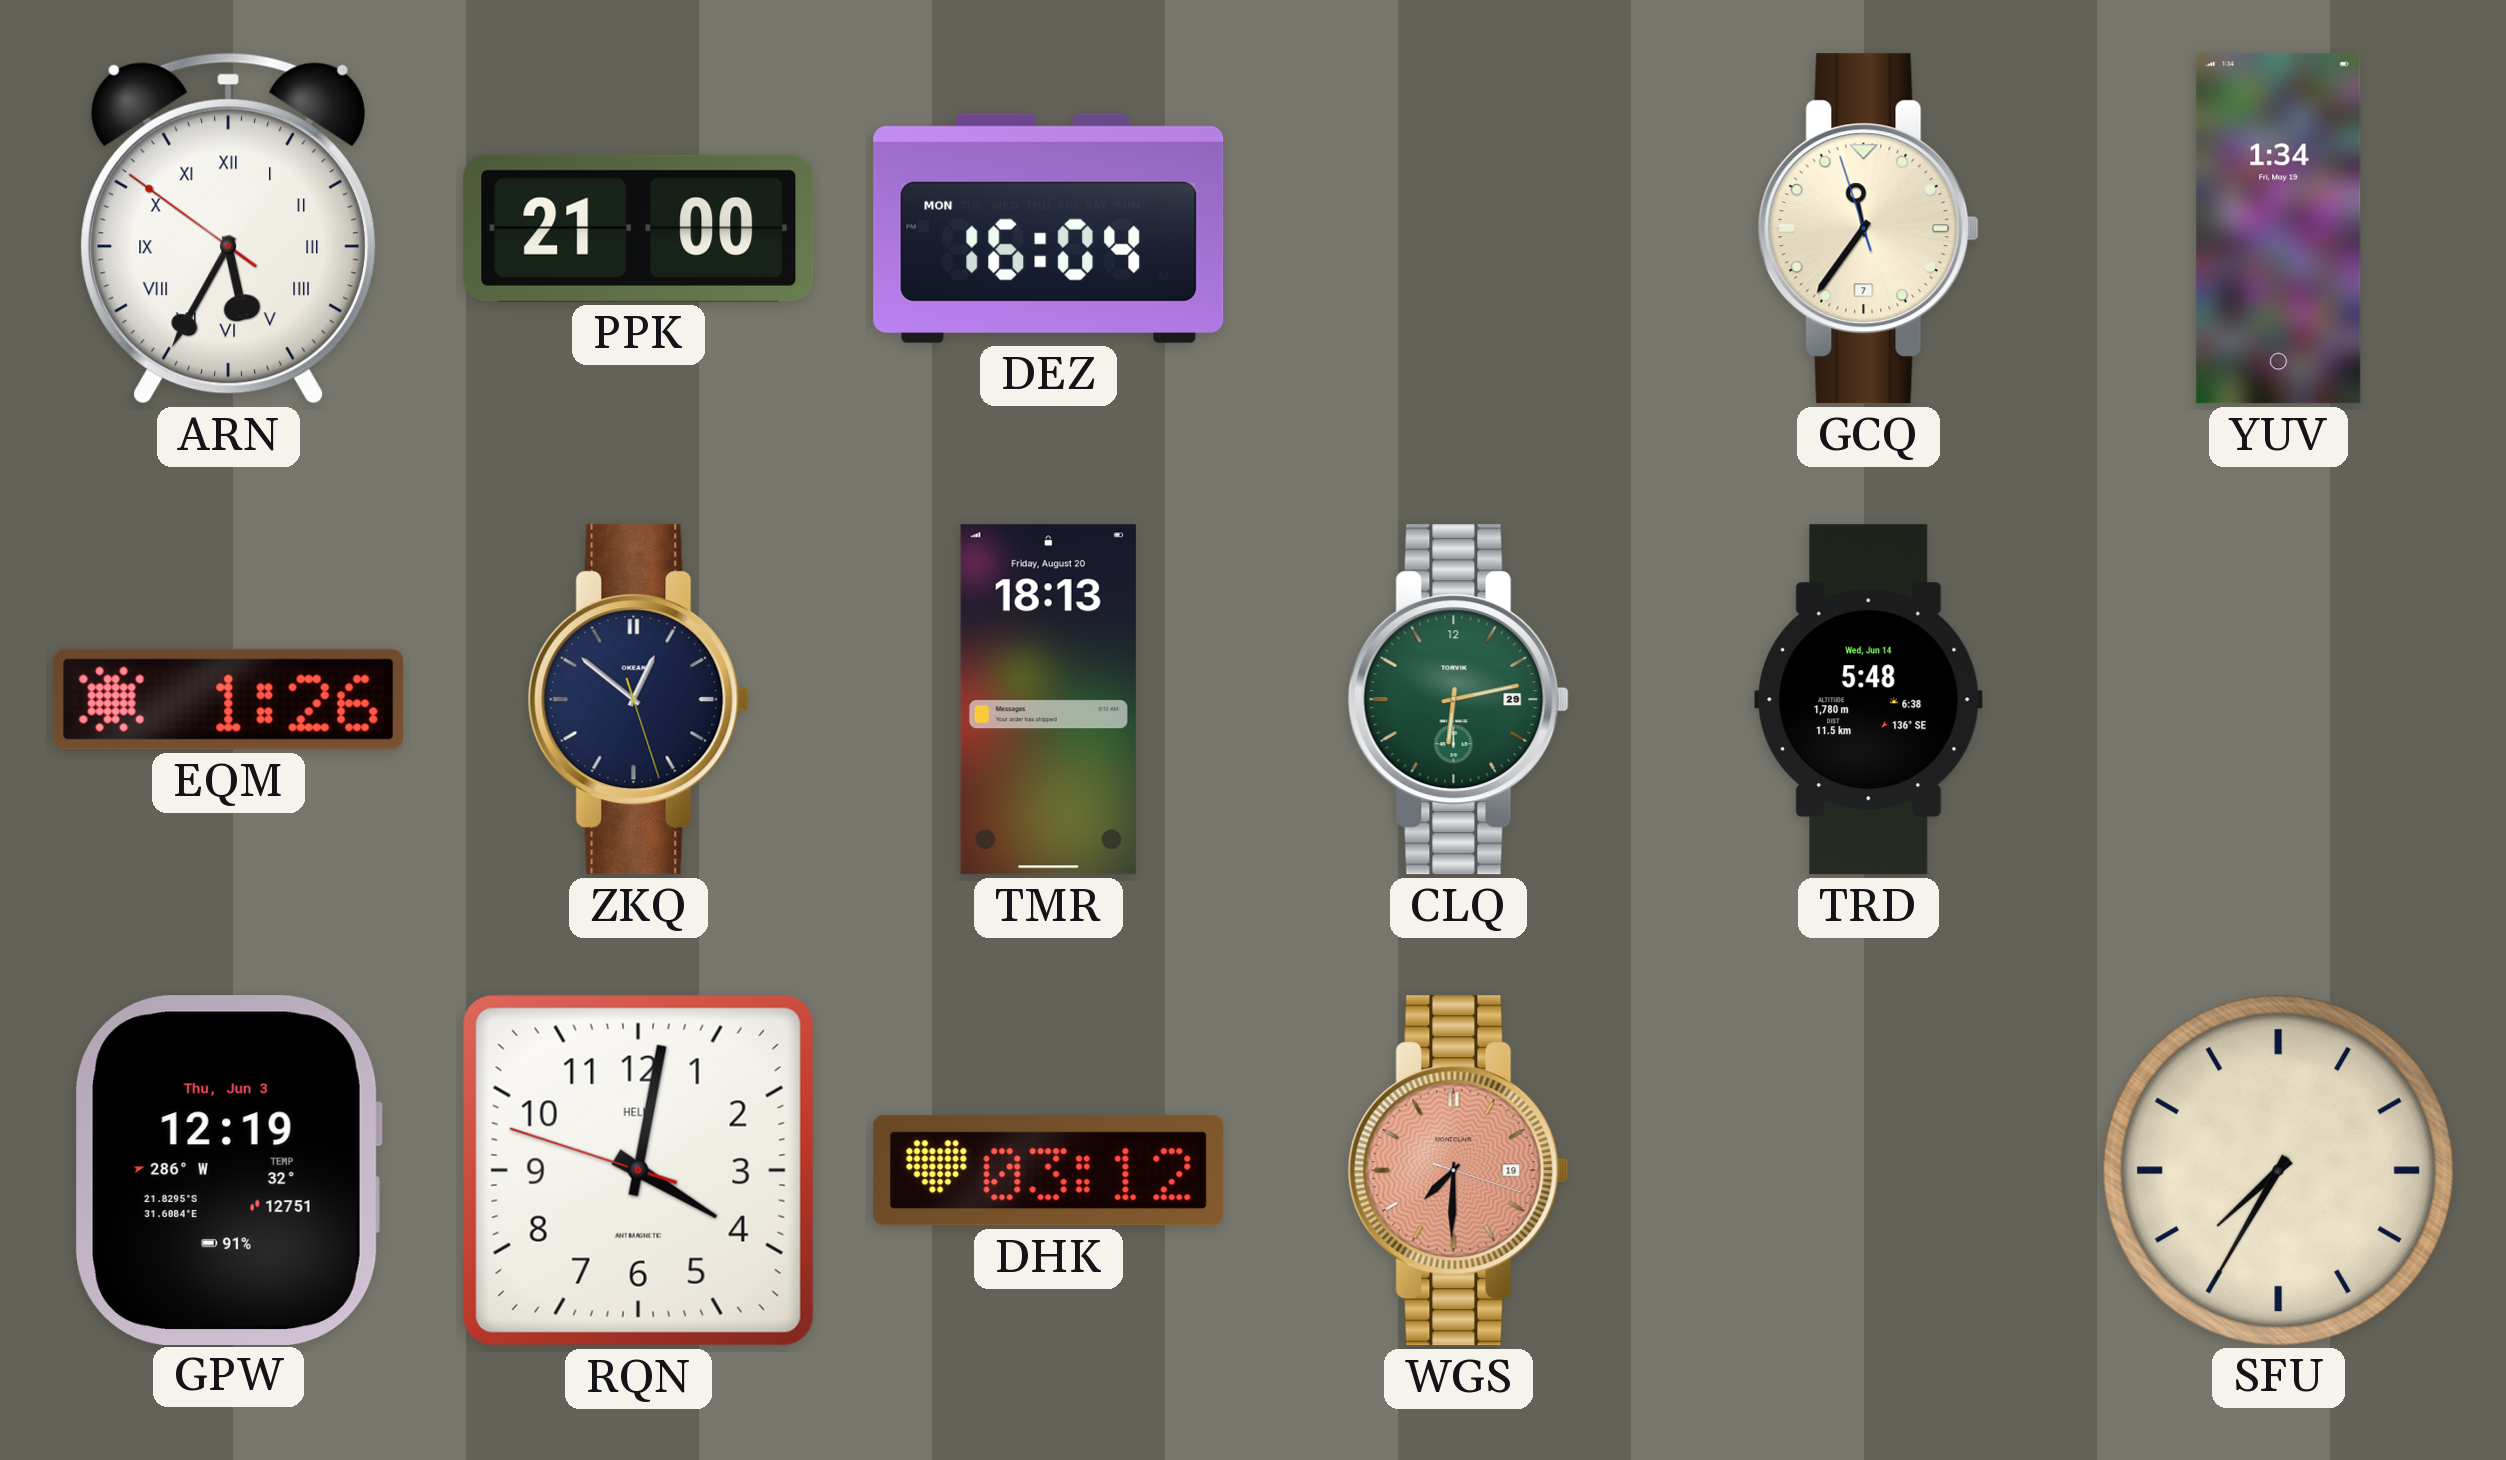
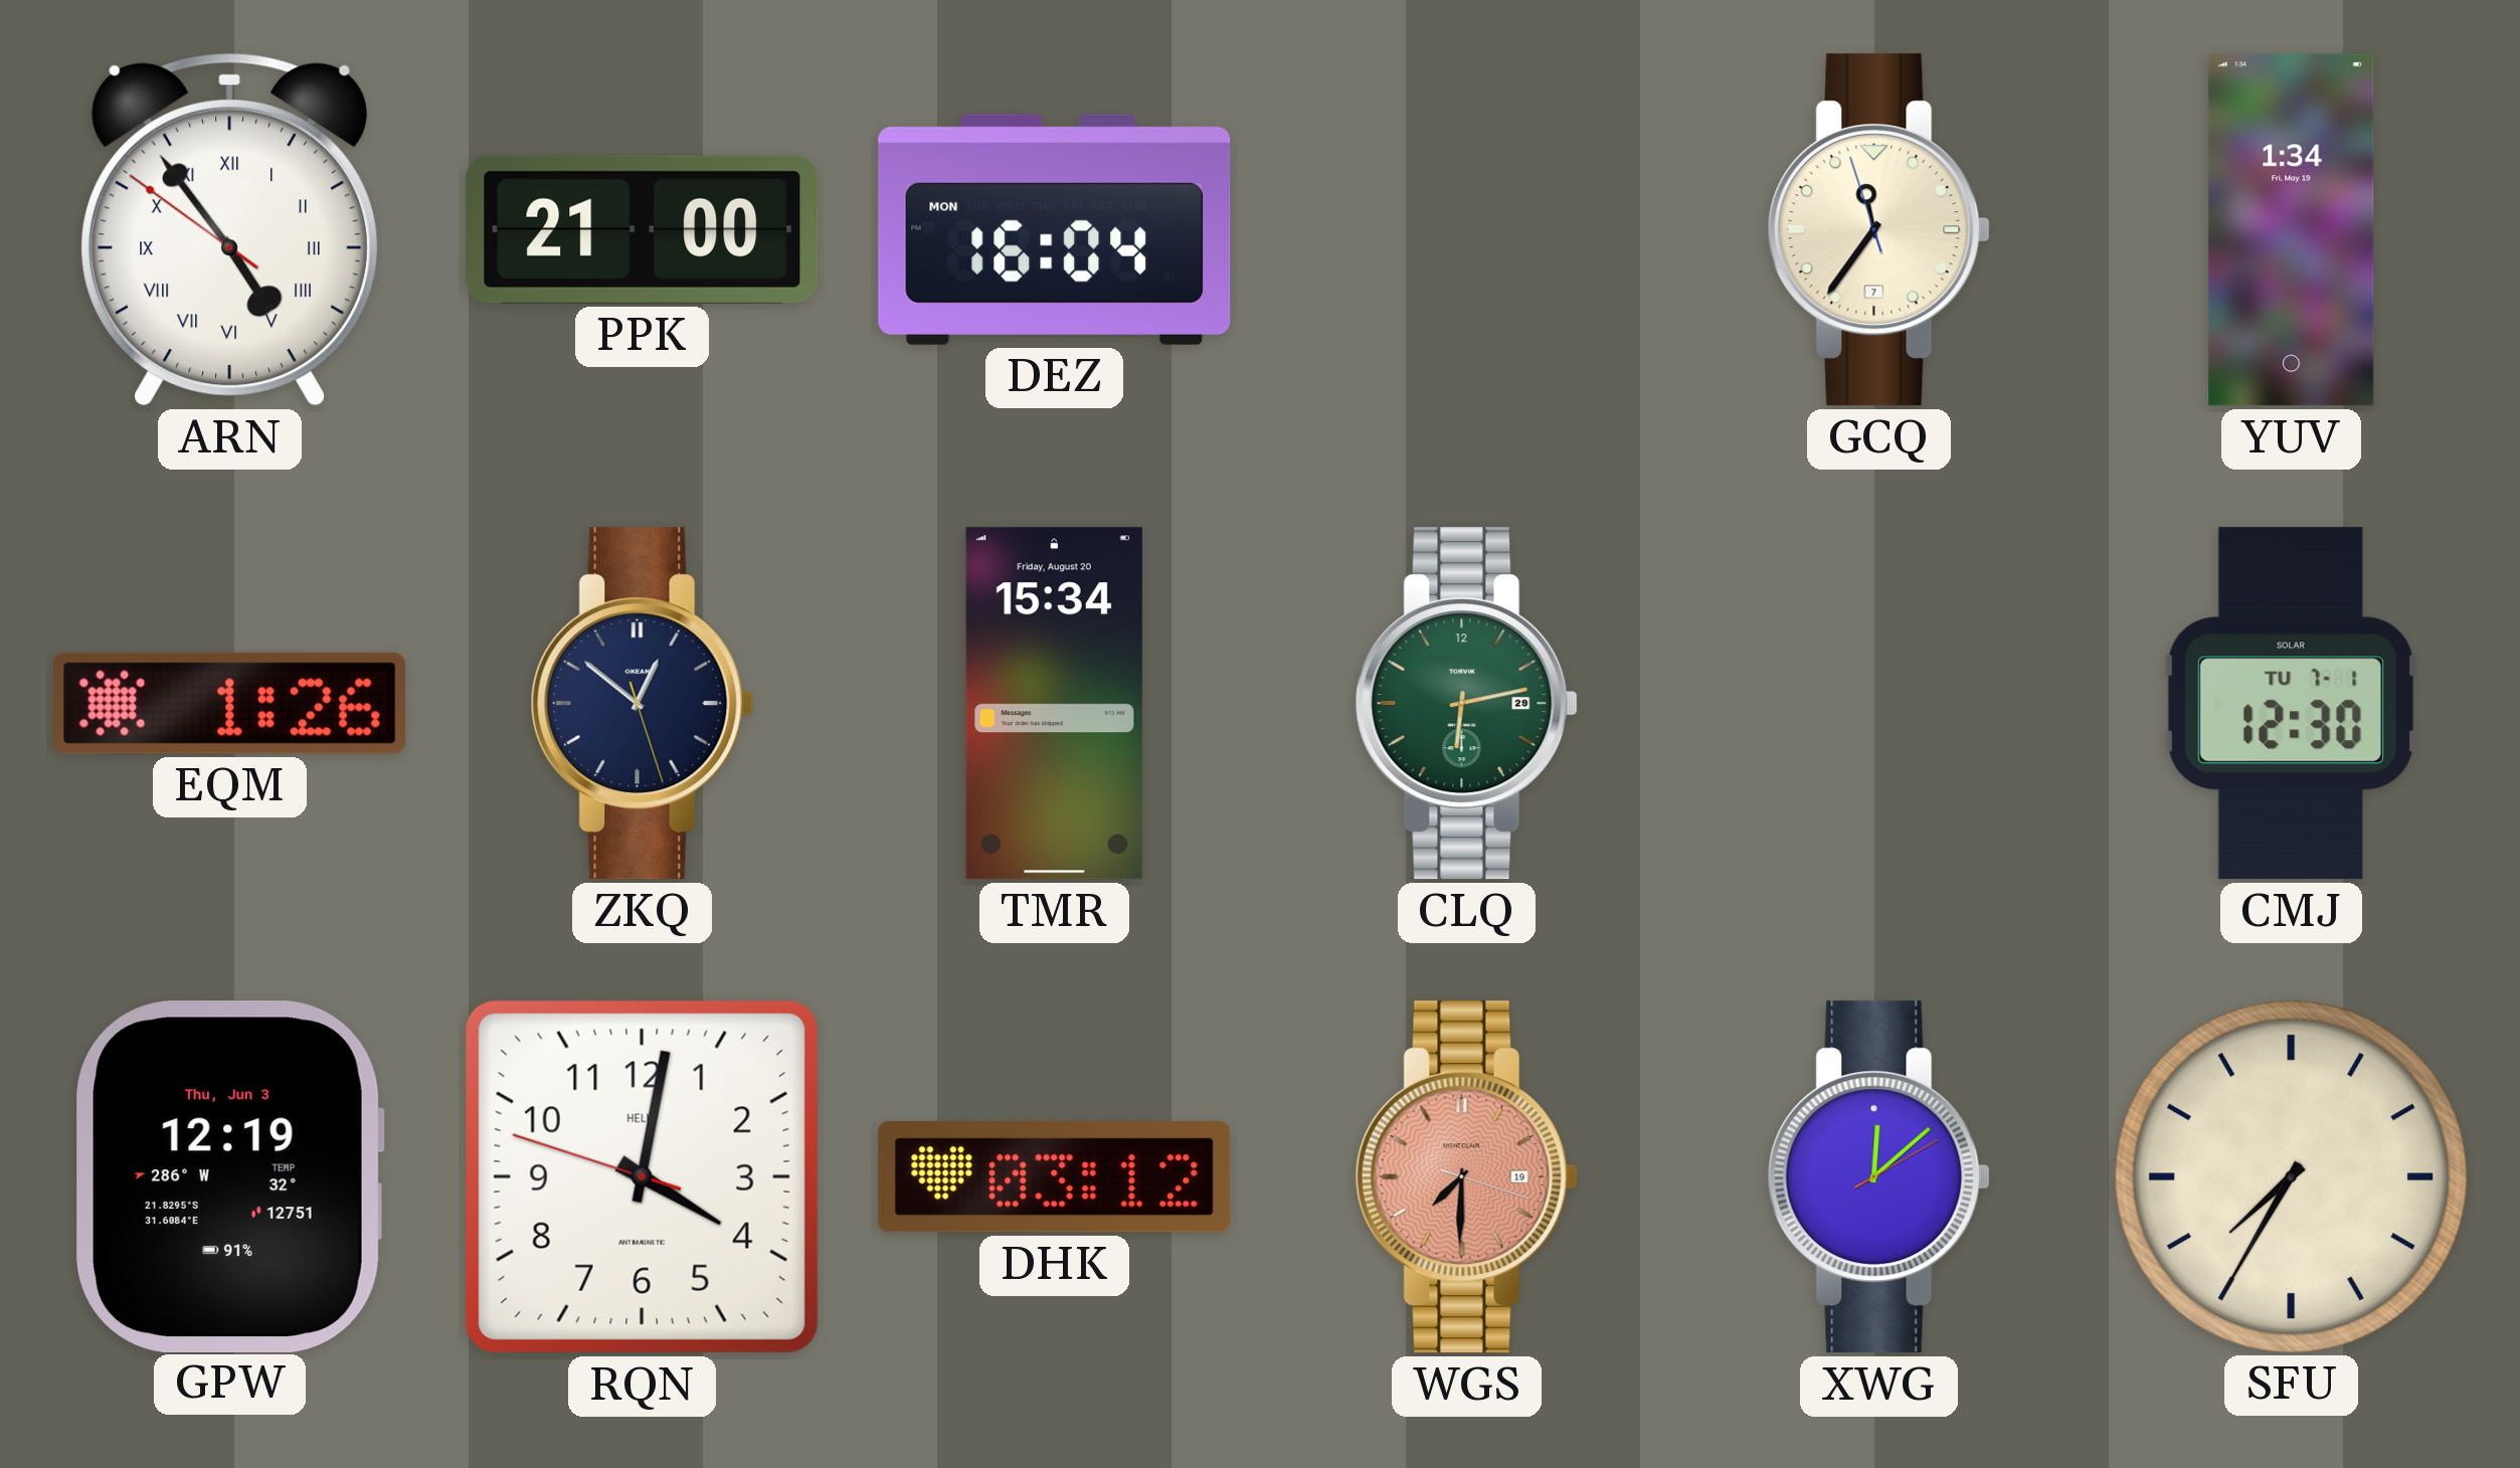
ARN: 5:34 -> 4:53
TMR: 18:13 -> 15:34
TRD: 5:48 -> none
CMJ: none -> 12:30
XWG: none -> 12:08
